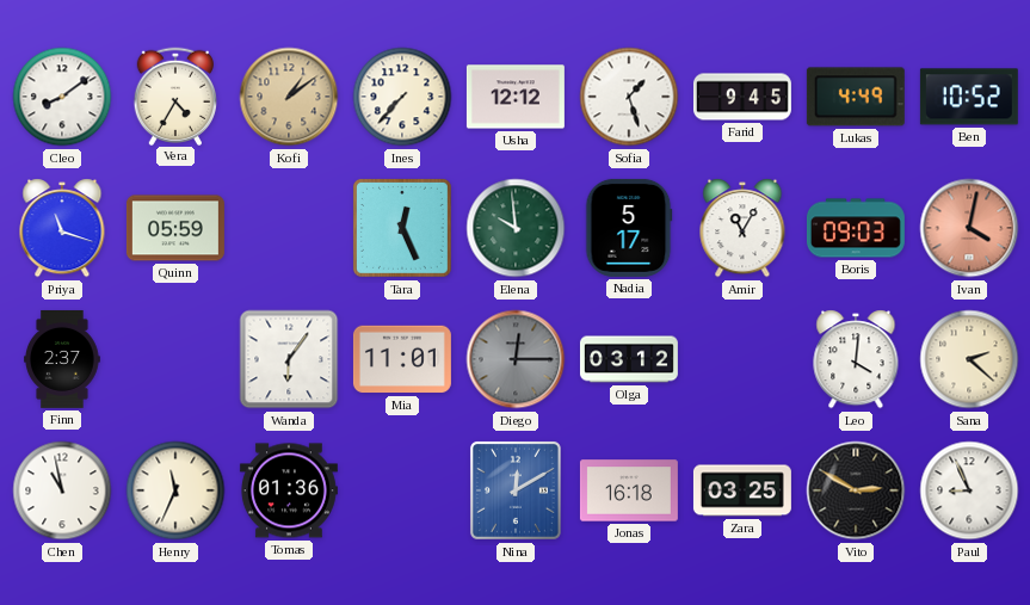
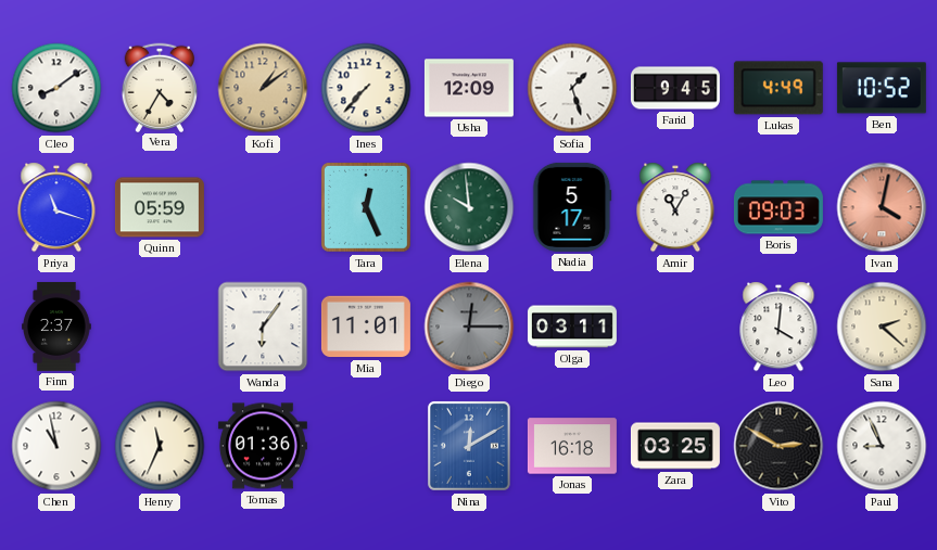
Usha: 12:12 -> 12:09
Olga: 03:12 -> 03:11
